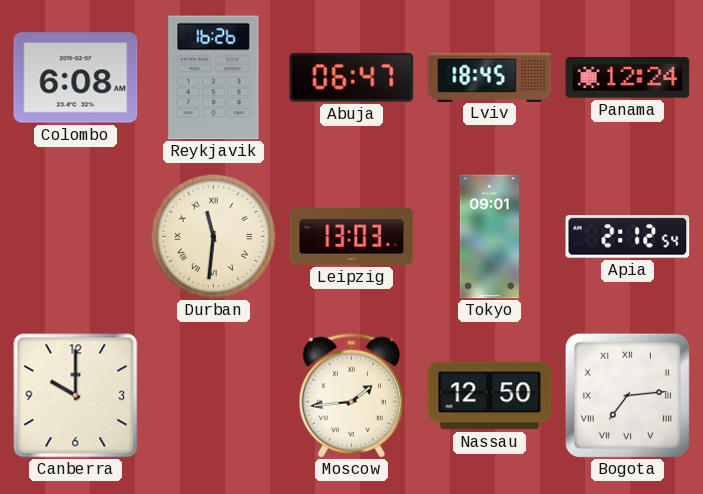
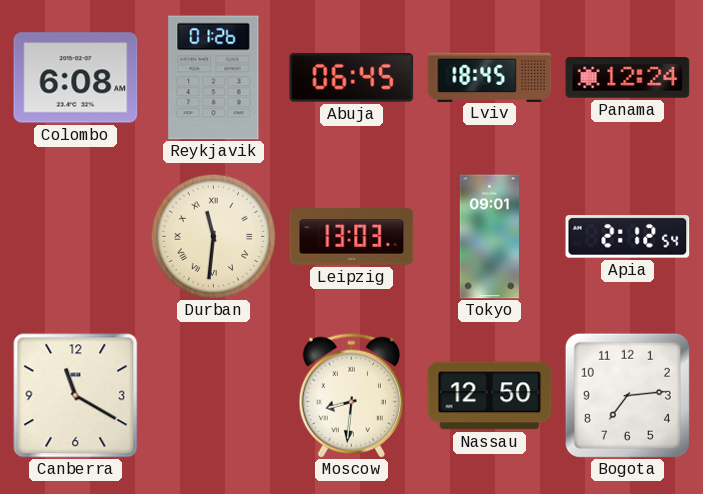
Reykjavik: 16:26 -> 01:26
Abuja: 06:47 -> 06:45
Canberra: 10:00 -> 11:20
Moscow: 1:44 -> 8:31
Bogota numerals: Roman -> Arabic
